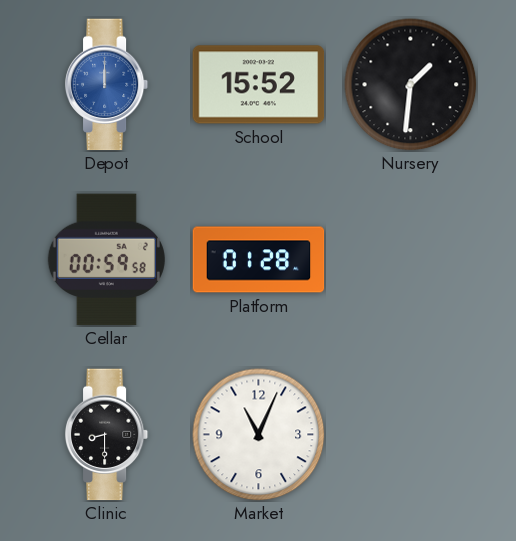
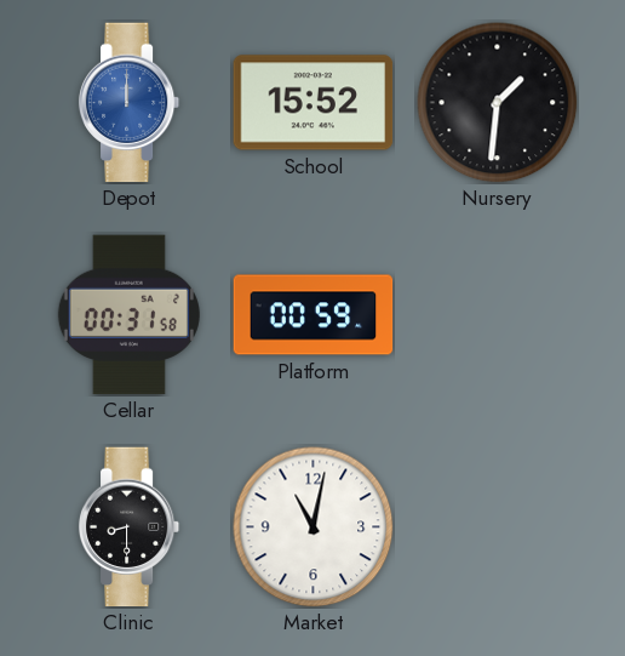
Cellar: 00:59 -> 00:31
Platform: 01:28 -> 00:59
Market: 11:04 -> 11:02
